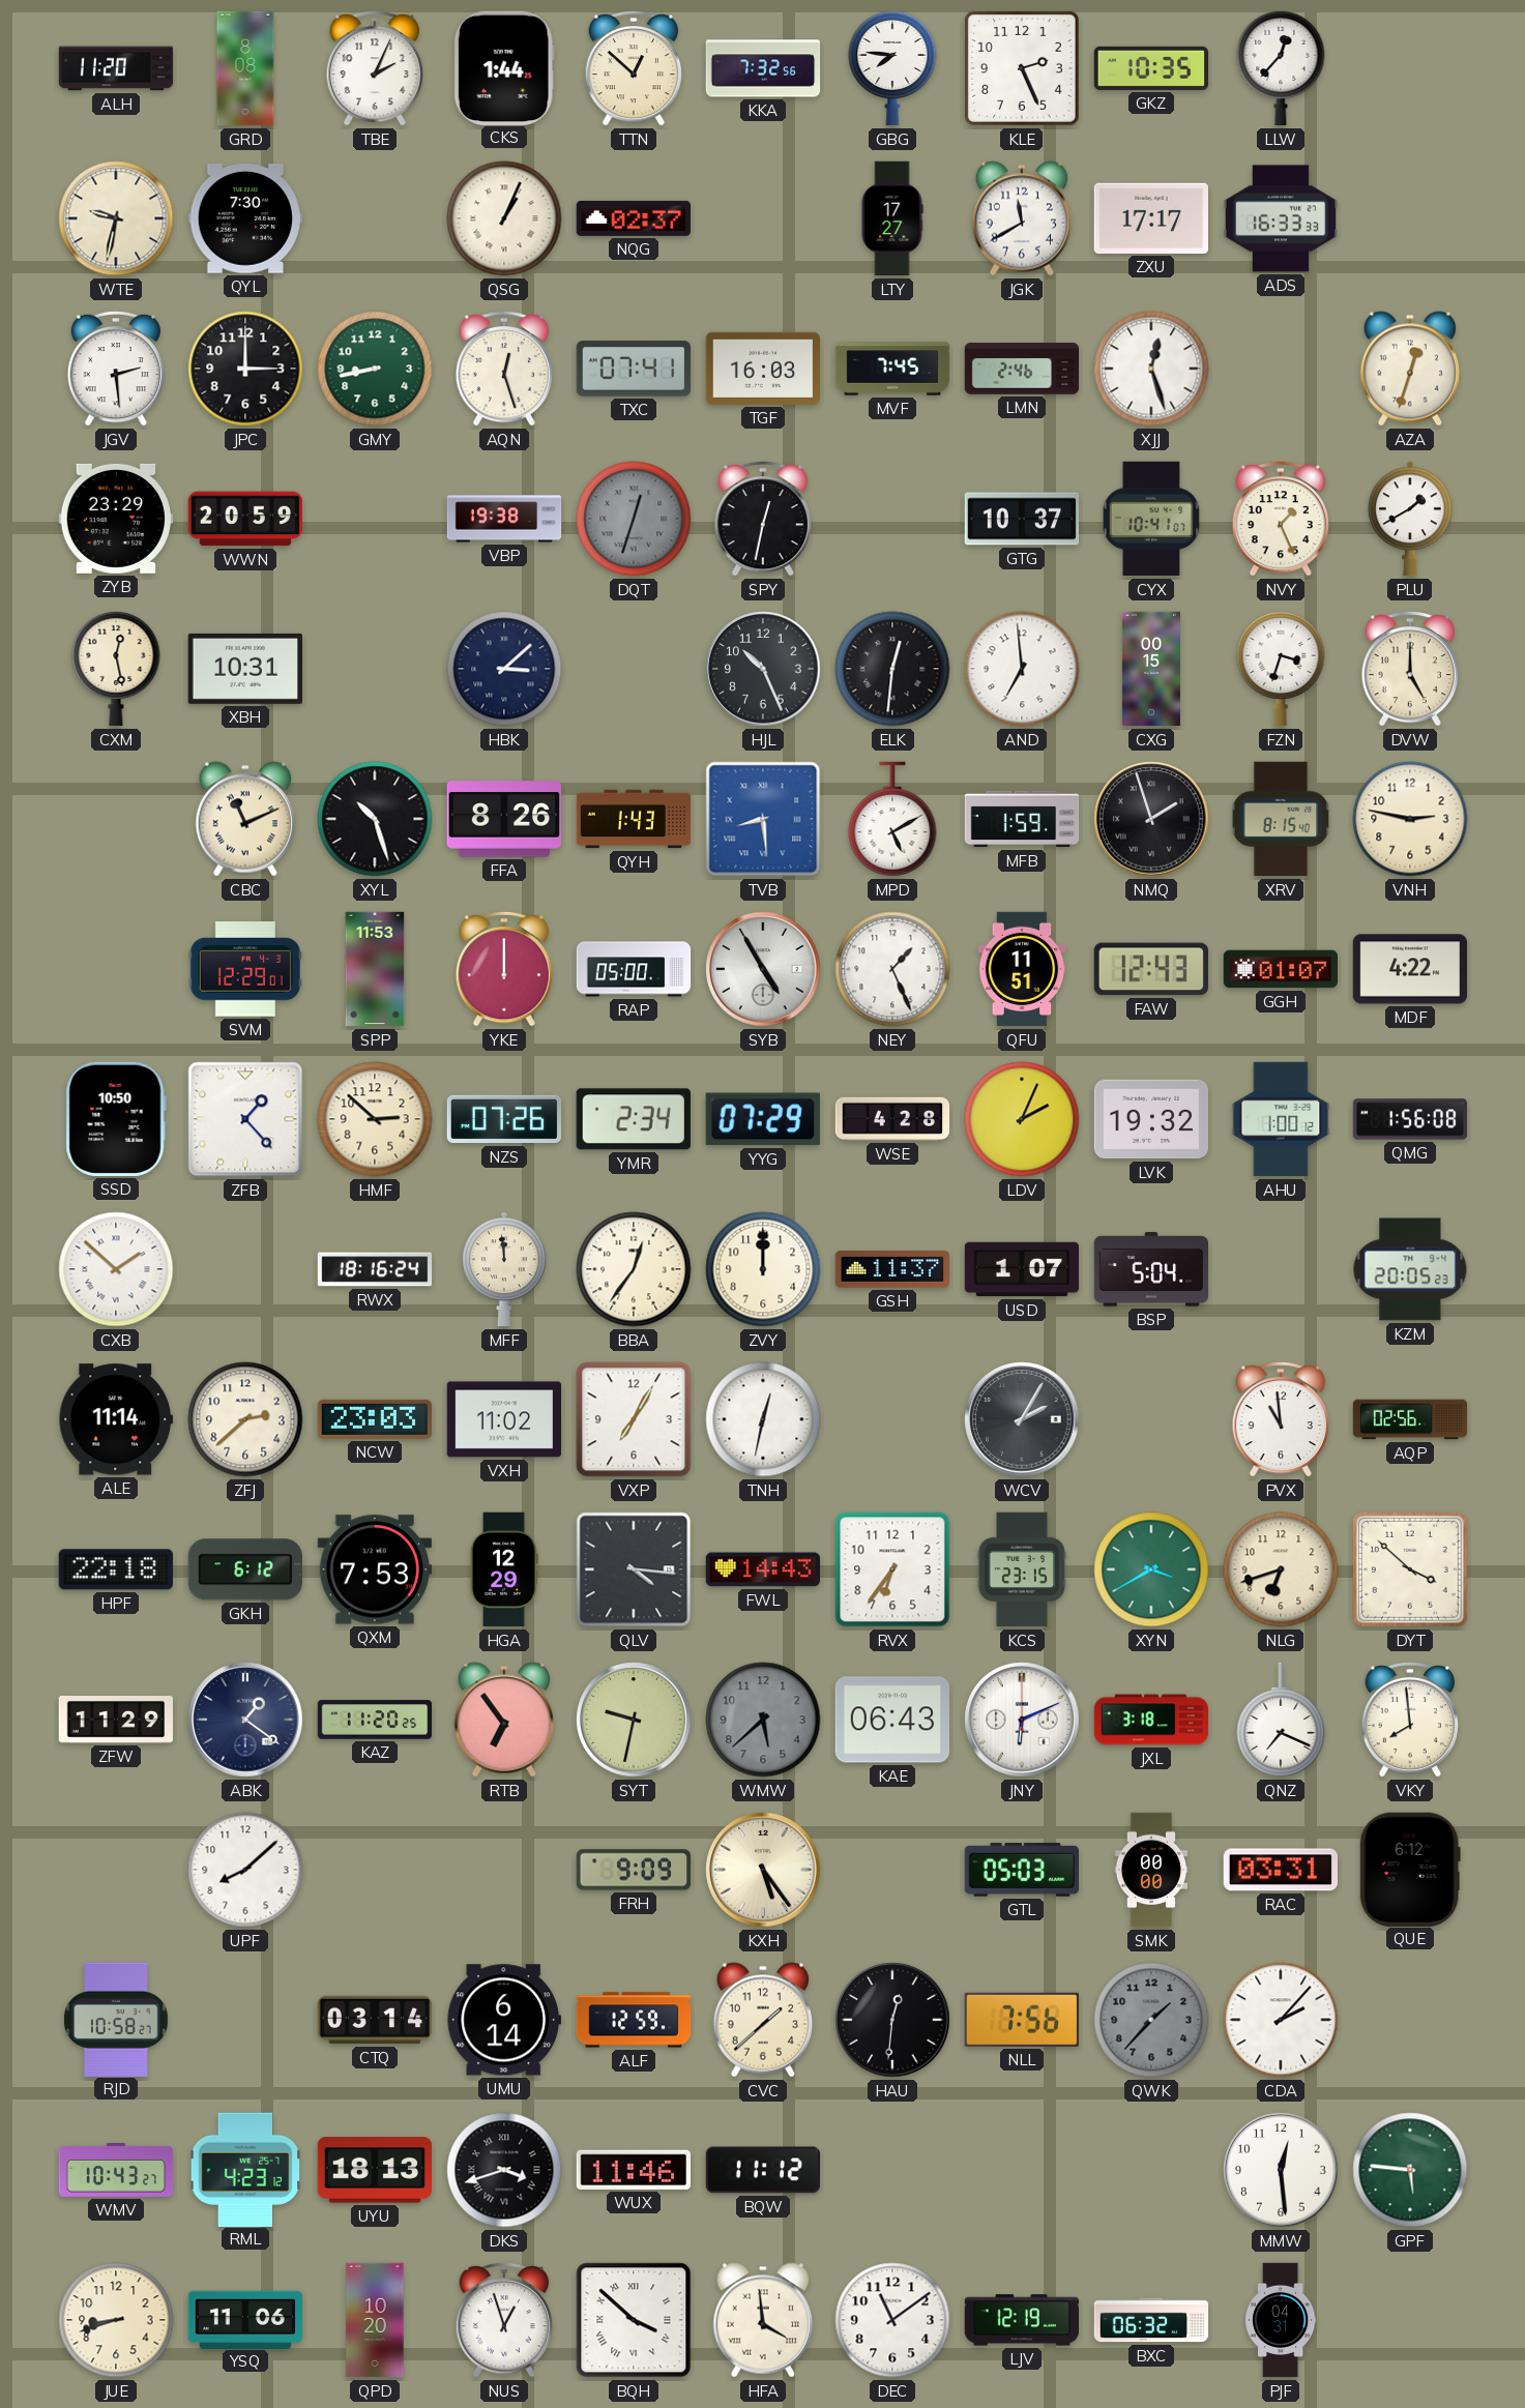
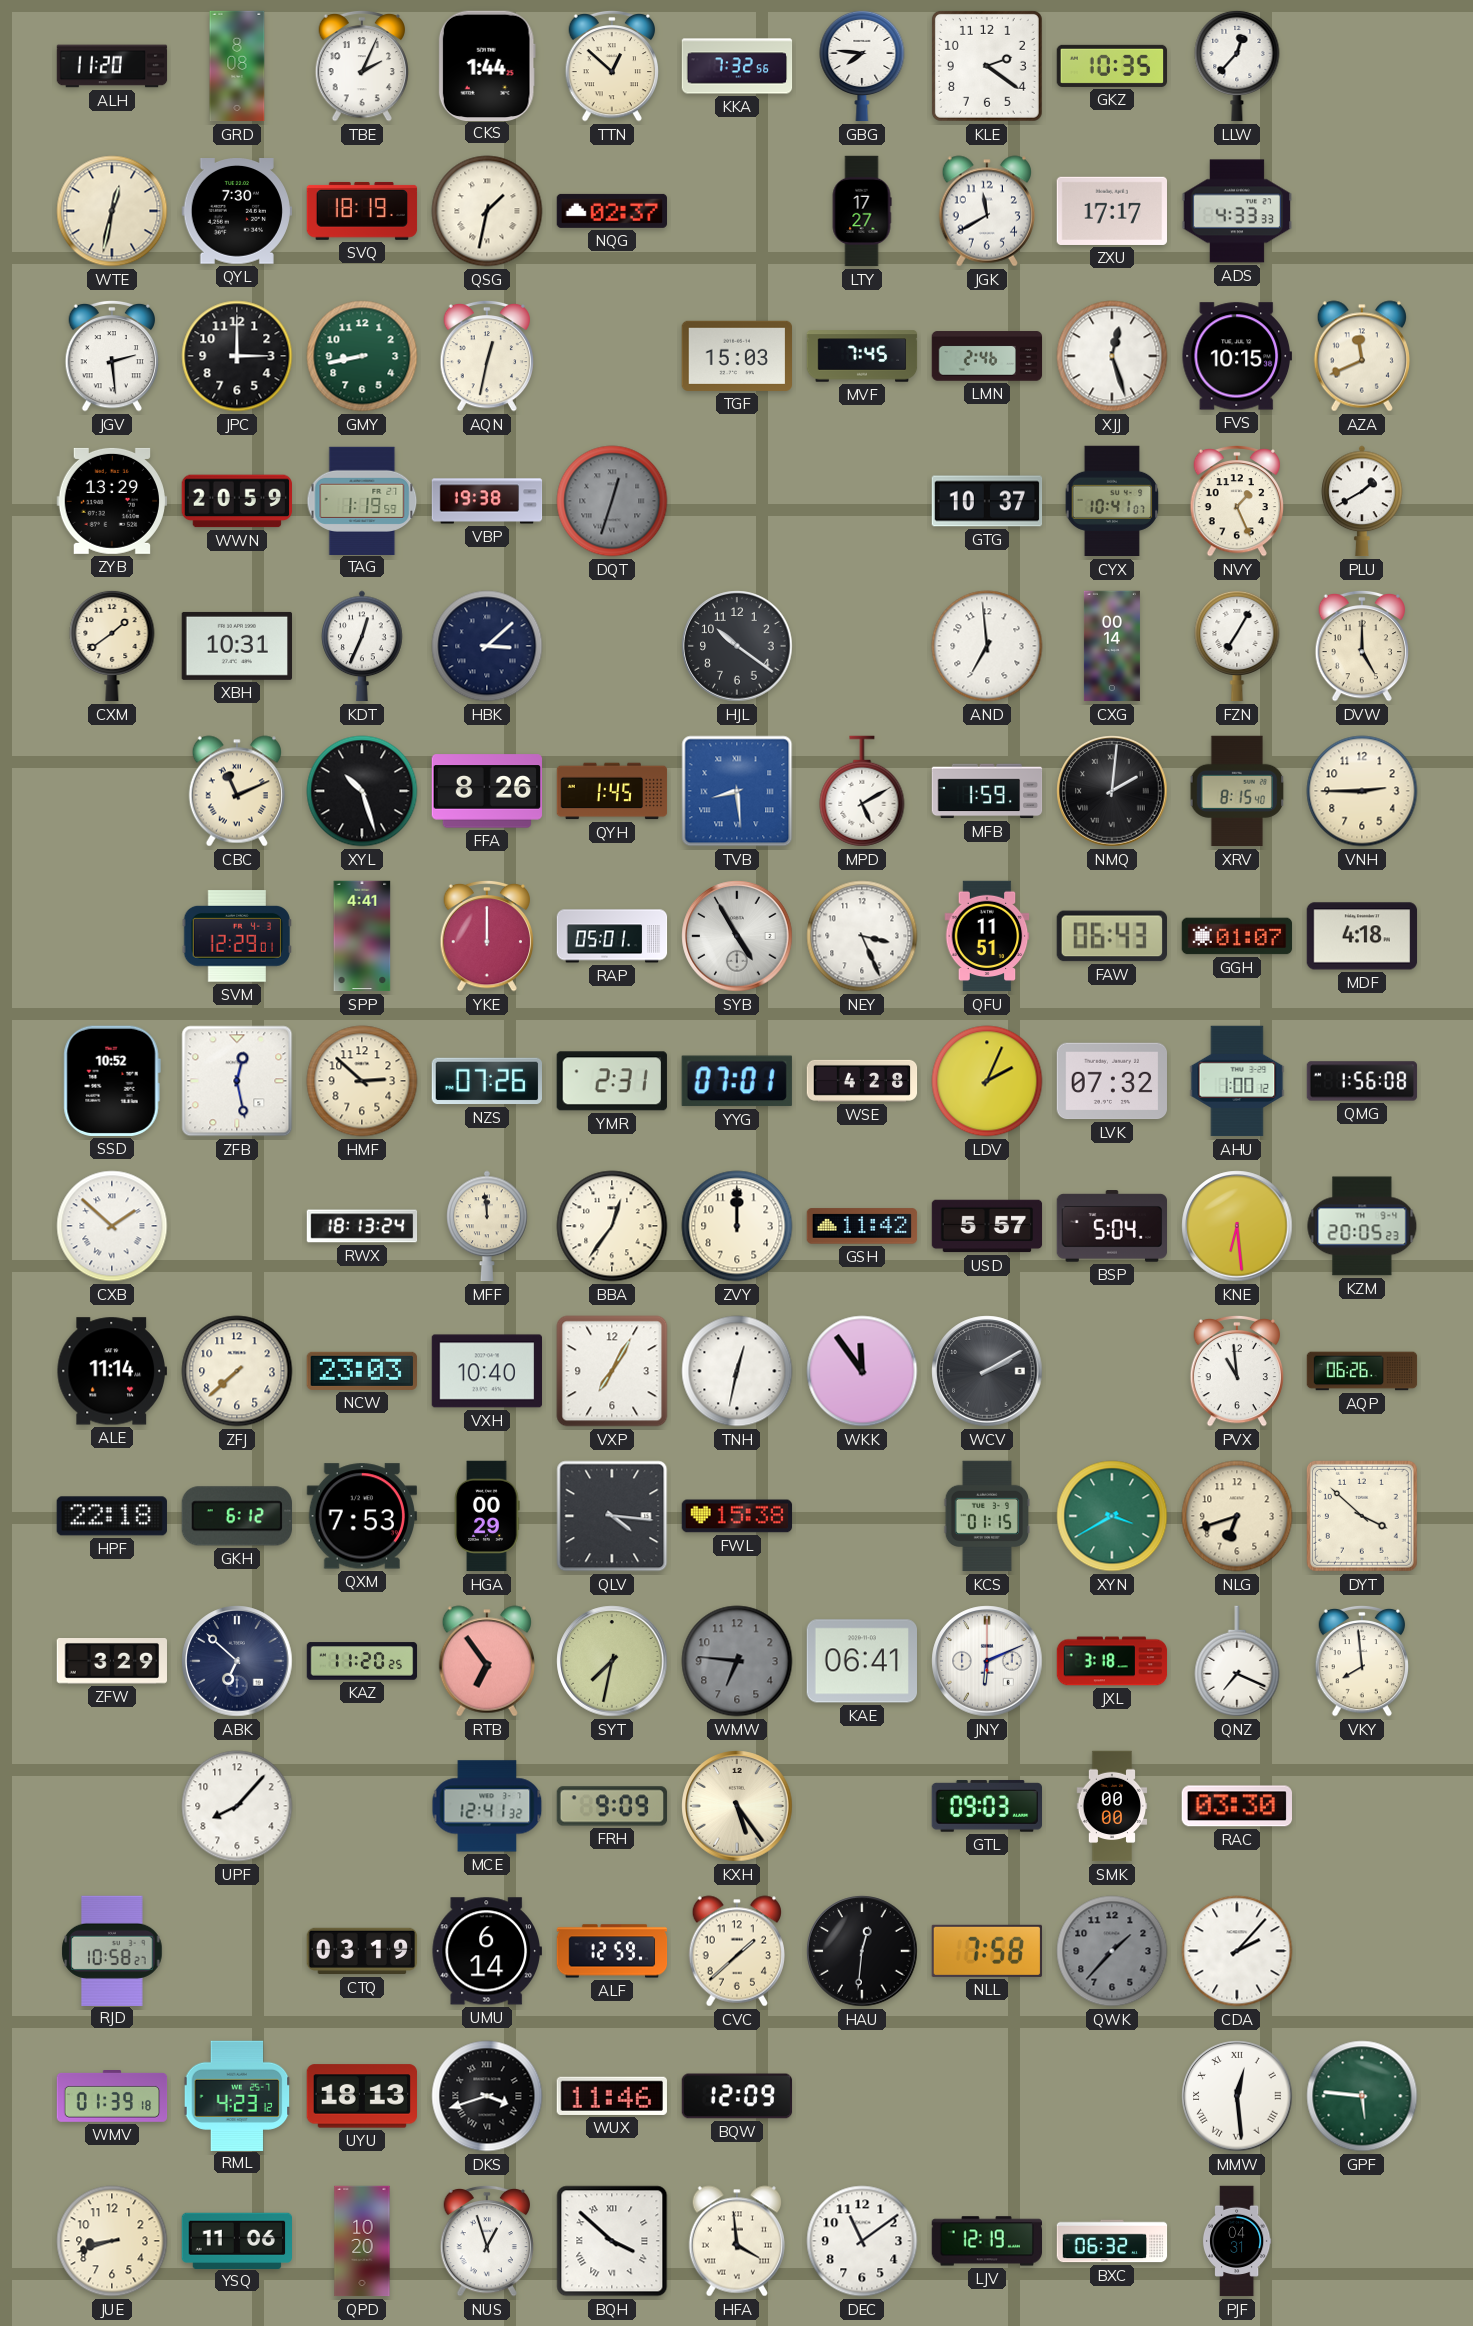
KLE: 2:26 -> 2:21
WTE: 9:32 -> 12:32
SVQ: none -> 18:19
QSG: 1:04 -> 1:32
ADS: 16:33 -> 4:33
AQN: 12:27 -> 12:32
TXC: 07:41 -> none
TGF: 16:03 -> 15:03
FVS: none -> 10:15
AZA: 12:33 -> 11:41
ZYB: 23:29 -> 13:29
TAG: none -> 1:19
SPY: 12:32 -> none
CXM: 12:28 -> 1:39
KDT: none -> 12:34
HJL: 10:26 -> 10:21
ELK: 12:31 -> none
CXG: 00:15 -> 00:14
FZN: 3:33 -> 7:05
QYH: 1:43 -> 1:45
NMQ: 1:57 -> 2:01
VNH: 2:47 -> 2:45
SPP: 11:53 -> 4:41
RAP: 05:00 -> 05:01
NEY: 1:26 -> 3:26
FAW: 12:43 -> 06:43
MDF: 4:22 -> 4:18
SSD: 10:50 -> 10:52
ZFB: 1:23 -> 12:28
YMR: 2:34 -> 2:31
YYG: 07:29 -> 07:01
LVK: 19:32 -> 07:32
RWX: 18:16 -> 18:13
GSH: 11:37 -> 11:42
USD: 1:07 -> 5:57
KNE: none -> 6:29
ZFJ: 2:38 -> 7:38
VXH: 11:02 -> 10:40
WKK: none -> 11:54
WCV: 2:05 -> 2:10
AQP: 02:56 -> 06:26
HGA: 12:29 -> 00:29
FWL: 14:43 -> 15:38
RVX: 6:36 -> none
KCS: 23:15 -> 01:15
ZFW: 11:29 -> 3:29
ABK: 1:21 -> 6:52
SYT: 9:32 -> 7:32
WMW: 5:38 -> 6:46
KAE: 06:43 -> 06:41
UPF: 8:08 -> 8:07
MCE: none -> 12:41
GTL: 05:03 -> 09:03
RAC: 03:31 -> 03:30
QUE: 6:12 -> none
CTQ: 03:14 -> 03:19
NLL: 7:56 -> 7:58
WMV: 10:43 -> 01:39
BQW: 11:12 -> 12:09
MMW numerals: Arabic -> Roman
